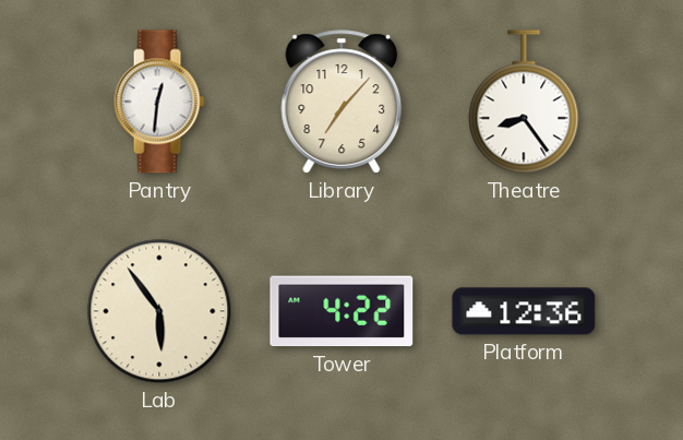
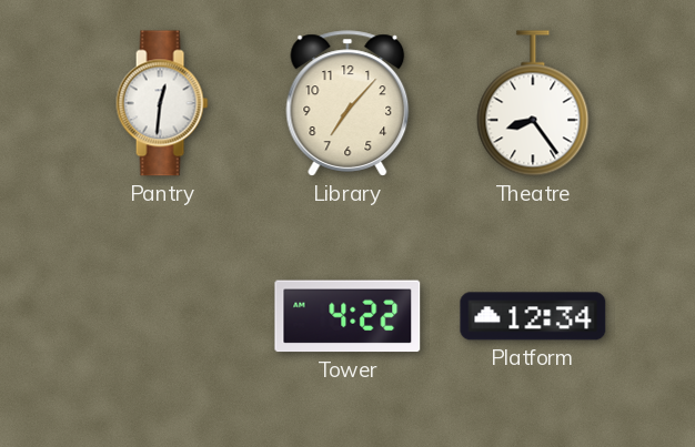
Lab: 5:54 -> none
Platform: 12:36 -> 12:34
